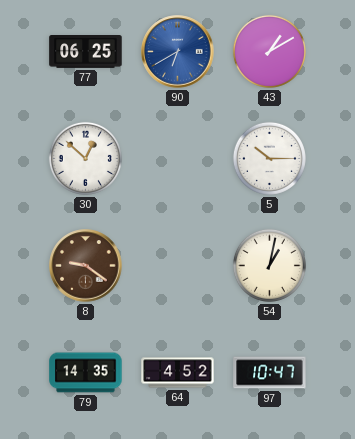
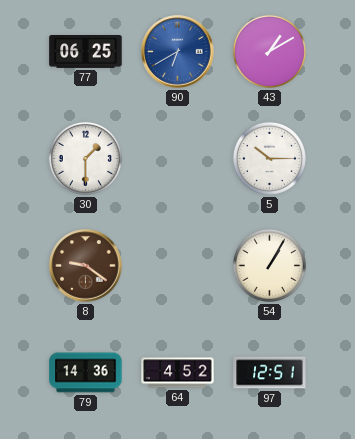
30: 12:52 -> 1:30
54: 1:02 -> 1:05
79: 14:35 -> 14:36
97: 10:47 -> 12:51
